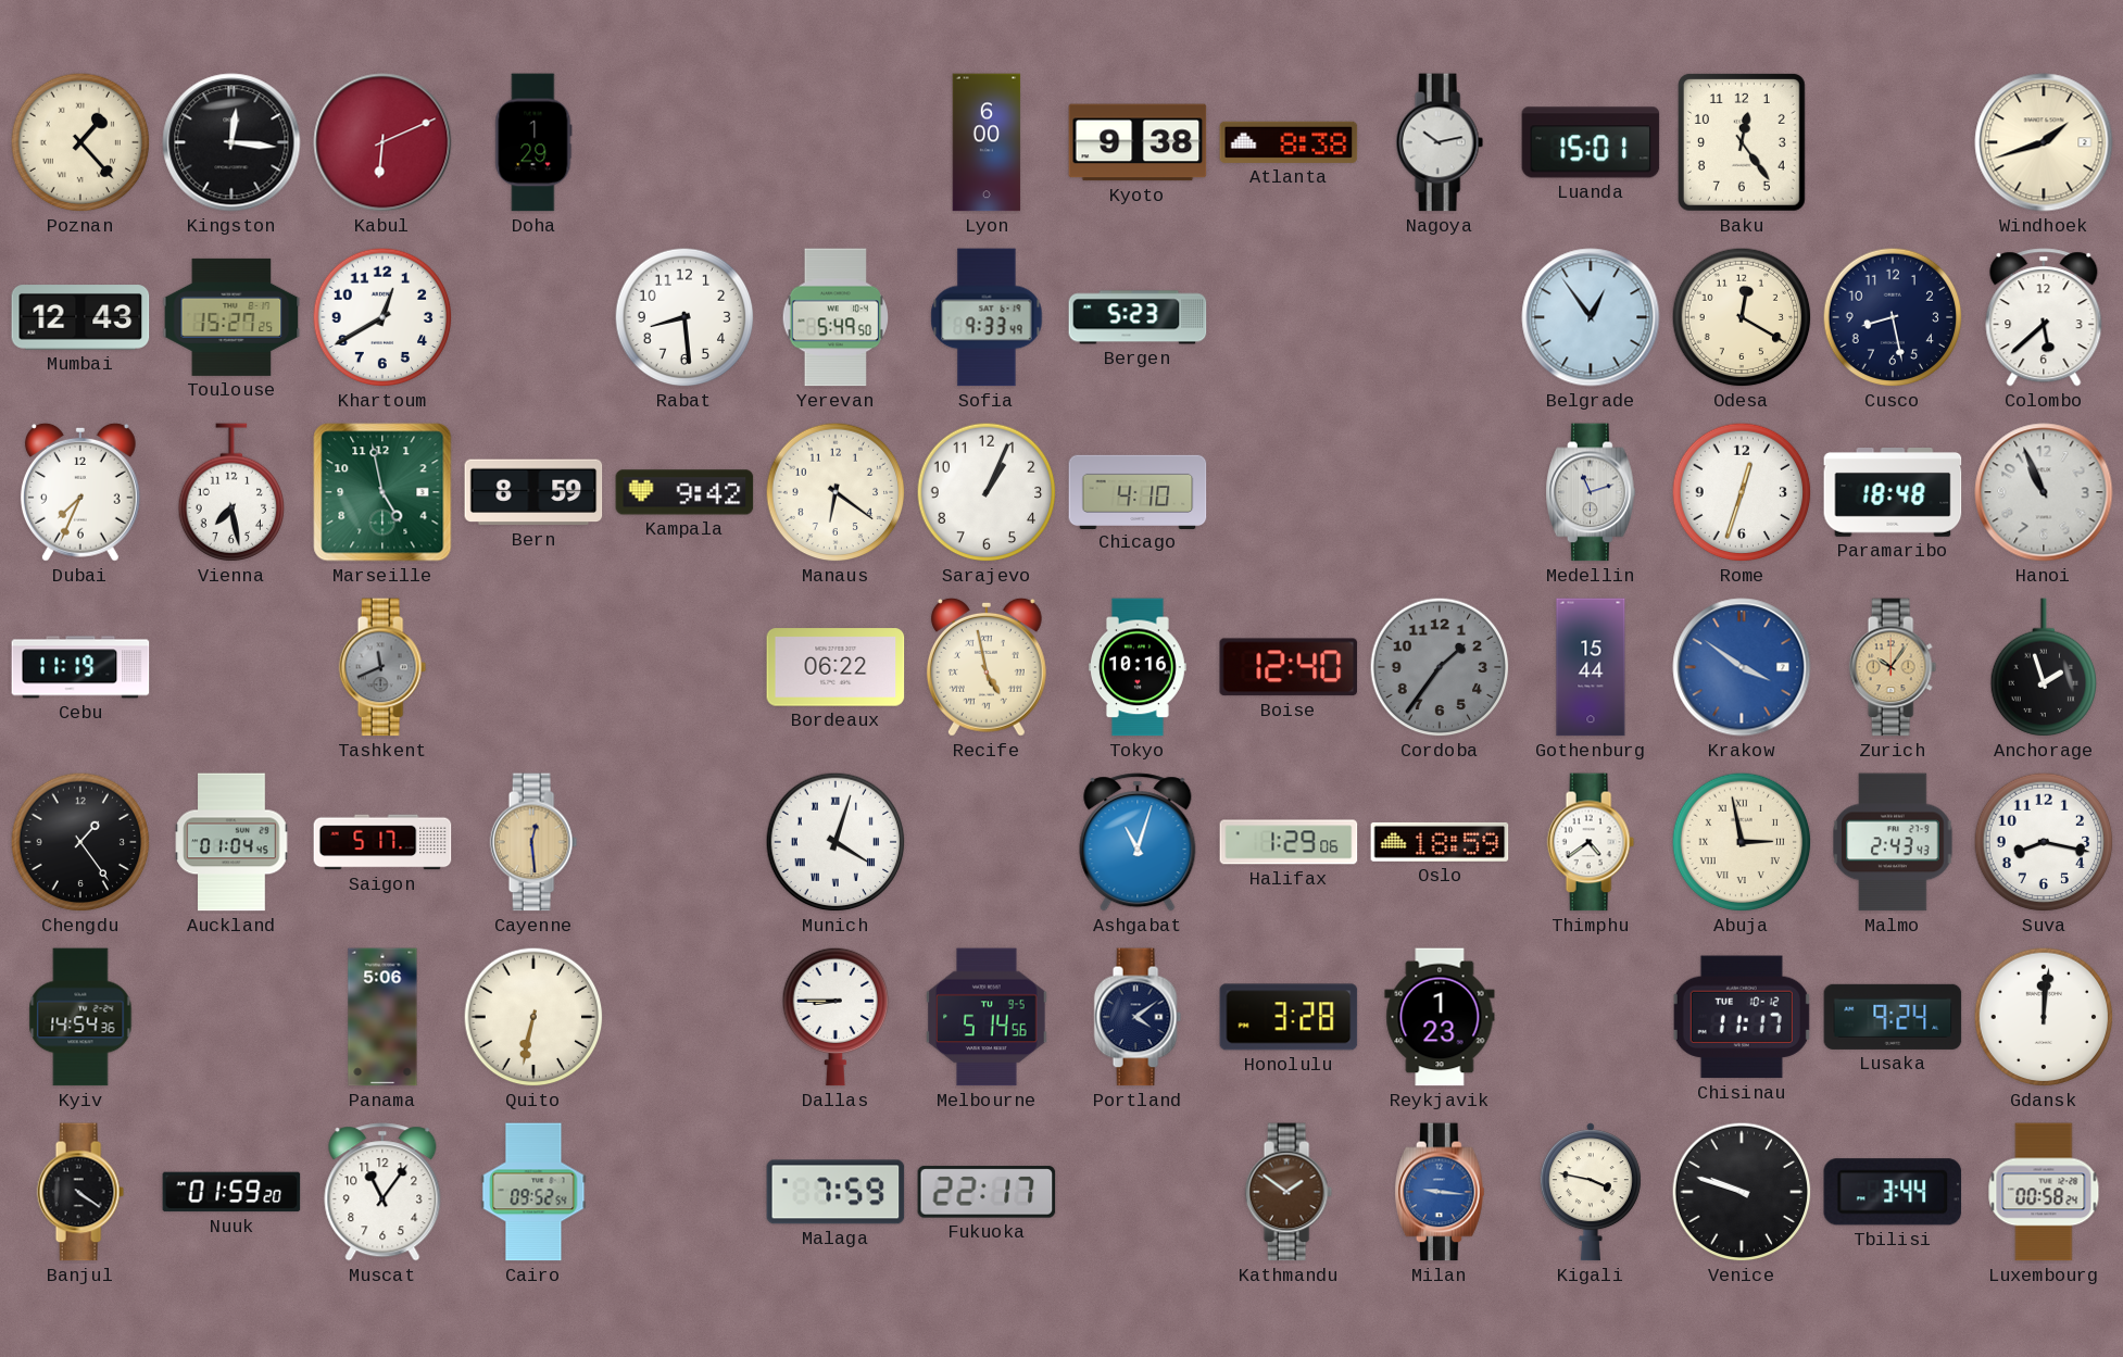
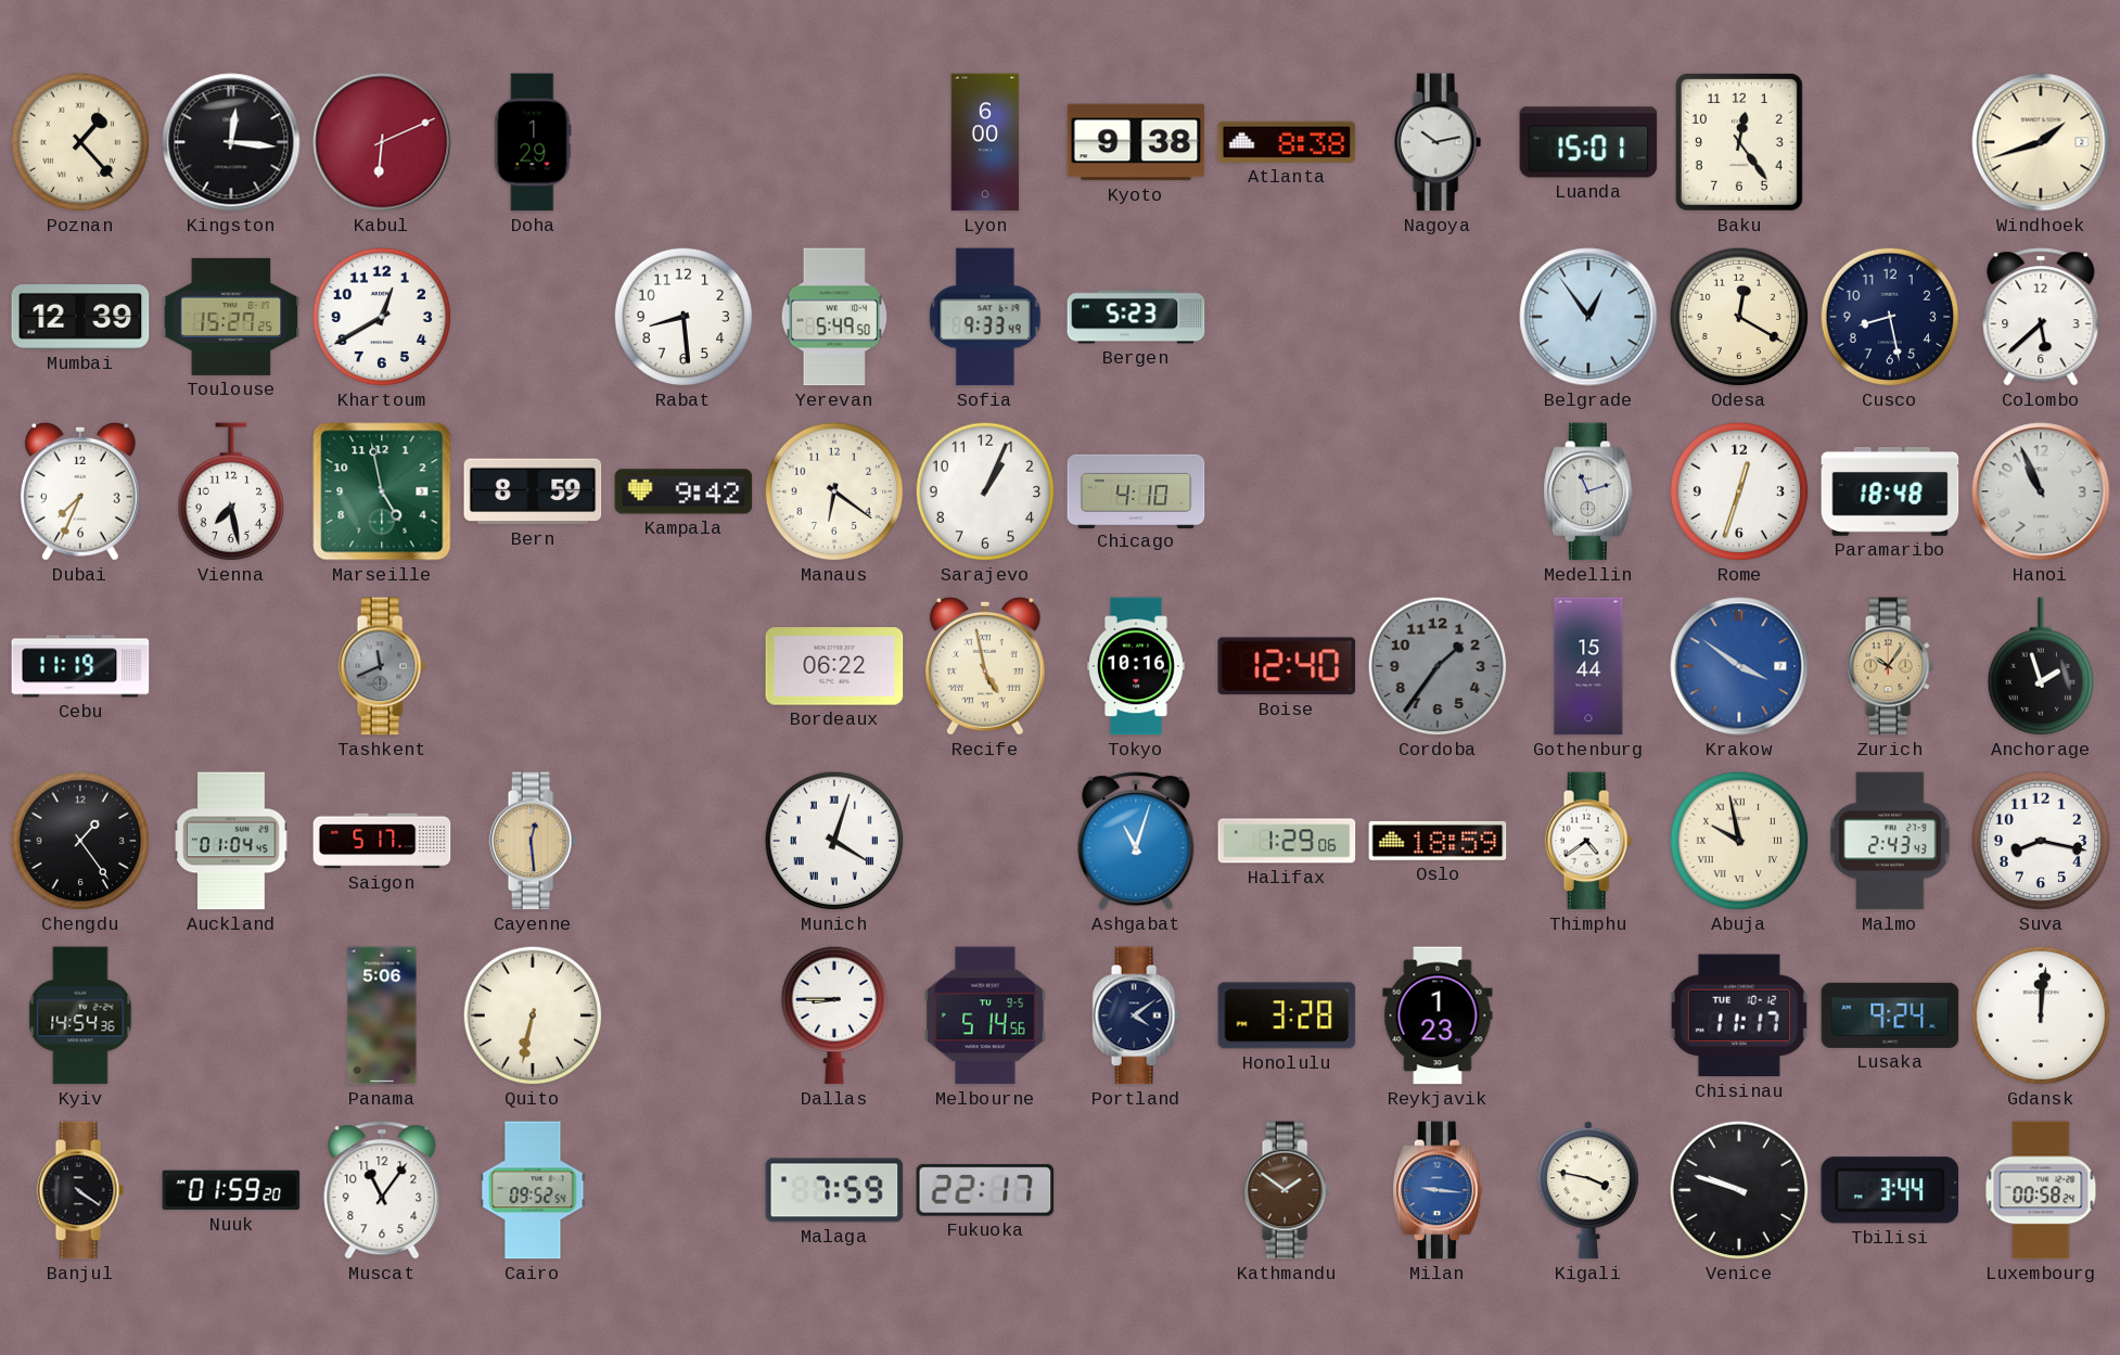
Mumbai: 12:43 -> 12:39
Abuja: 2:58 -> 9:58
